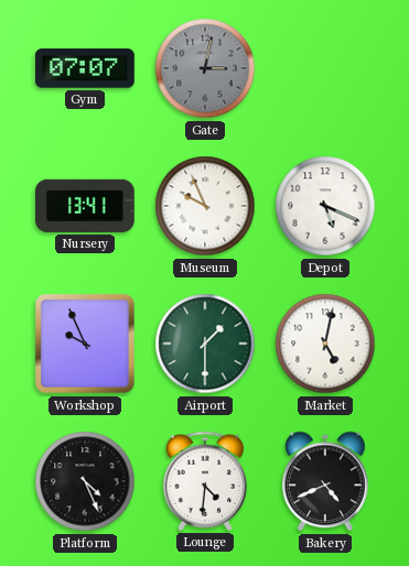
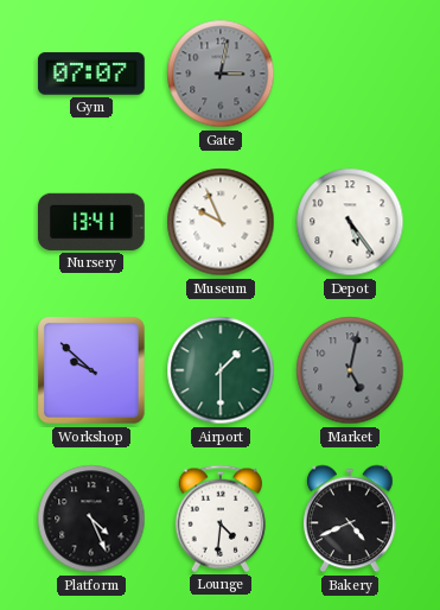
Depot: 5:19 -> 5:24
Workshop: 9:56 -> 9:52
Market dial: white -> grey
